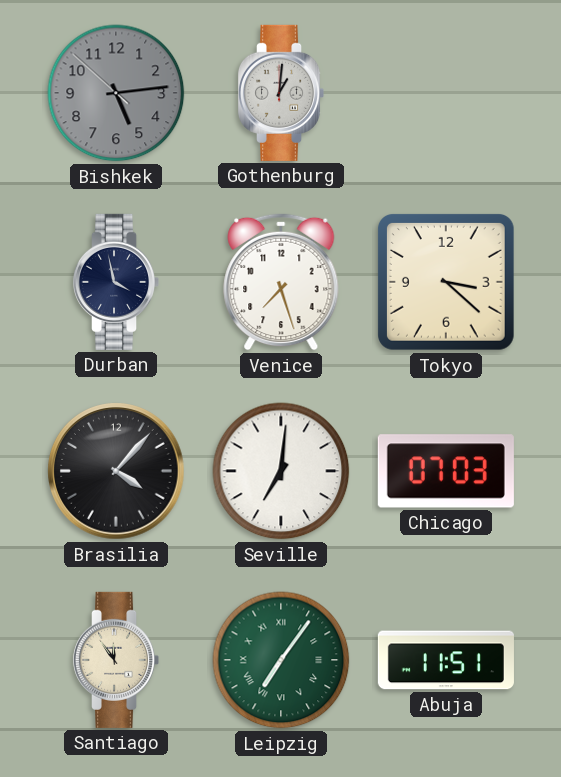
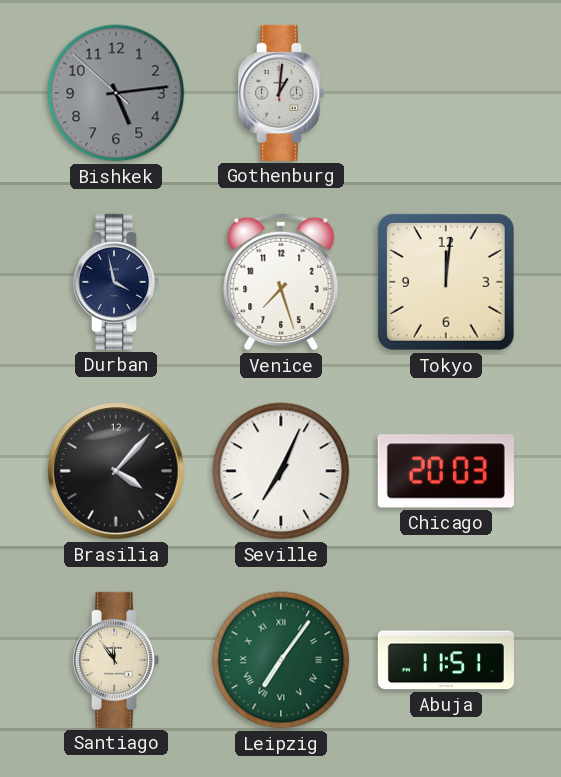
Tokyo: 3:22 -> 12:01
Seville: 7:01 -> 7:04
Chicago: 07:03 -> 20:03
